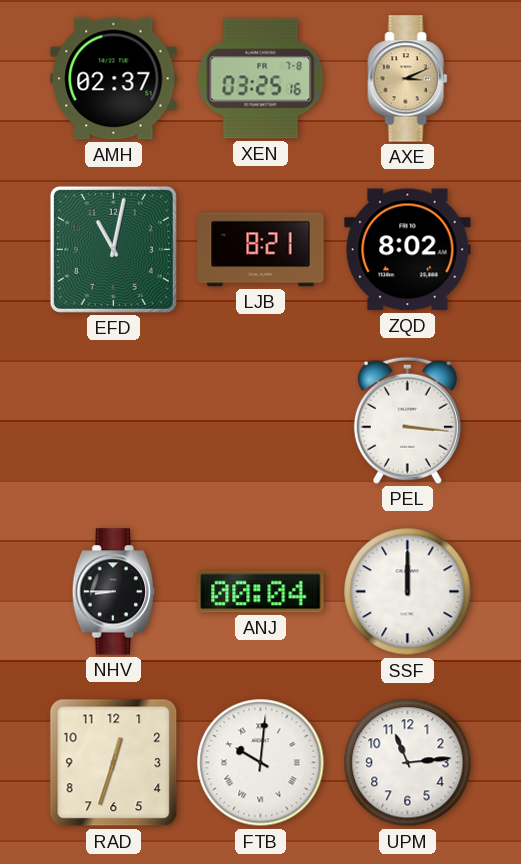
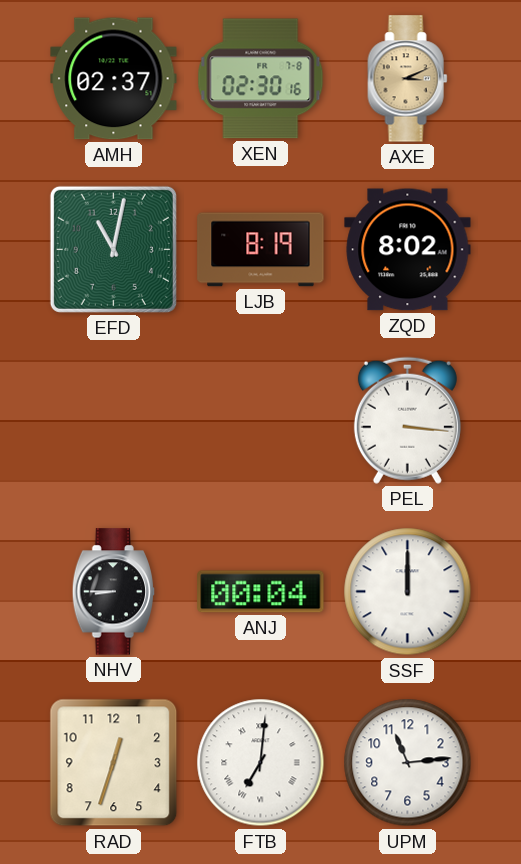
XEN: 03:25 -> 02:30
LJB: 8:21 -> 8:19
FTB: 10:01 -> 7:01
